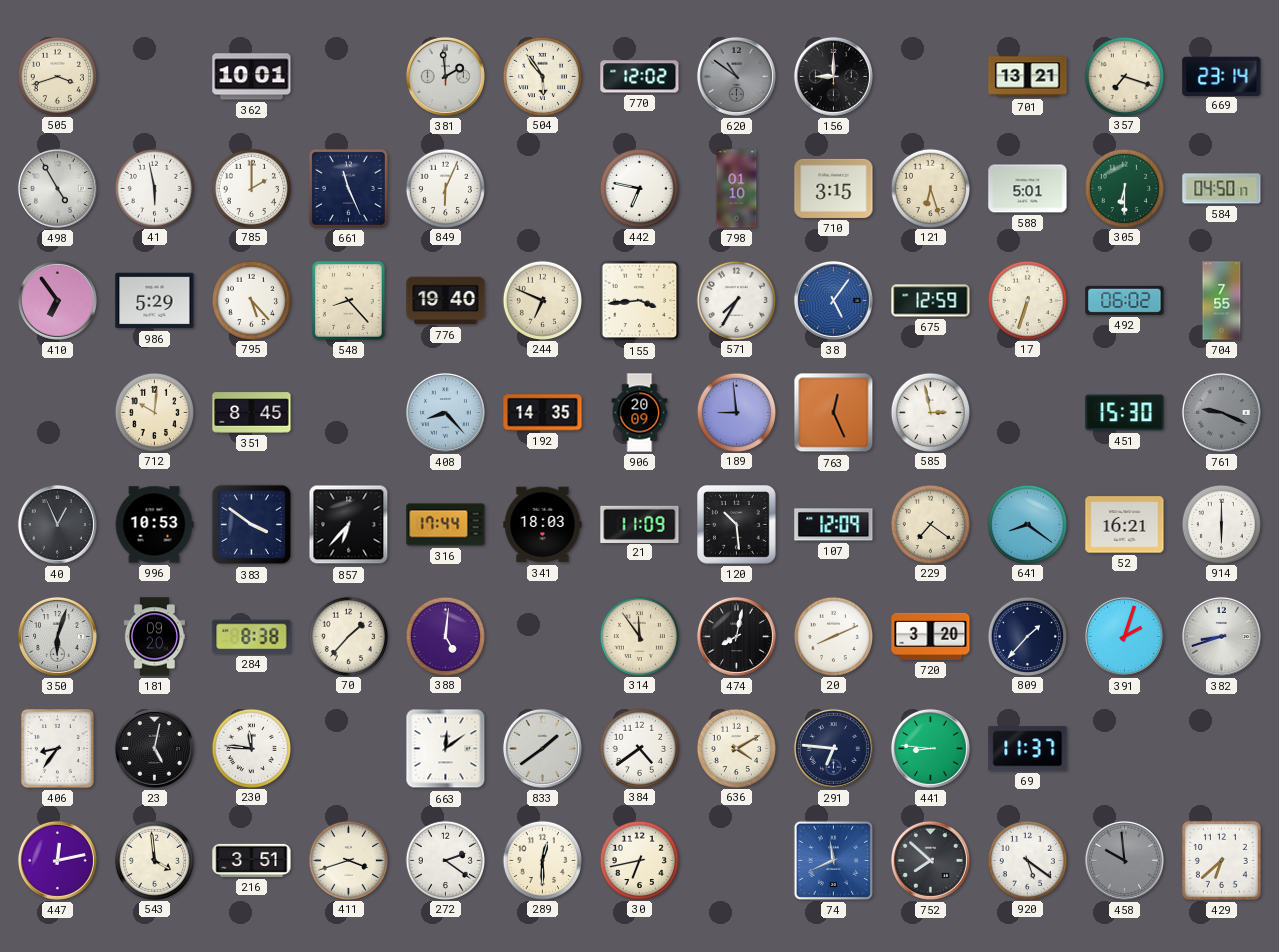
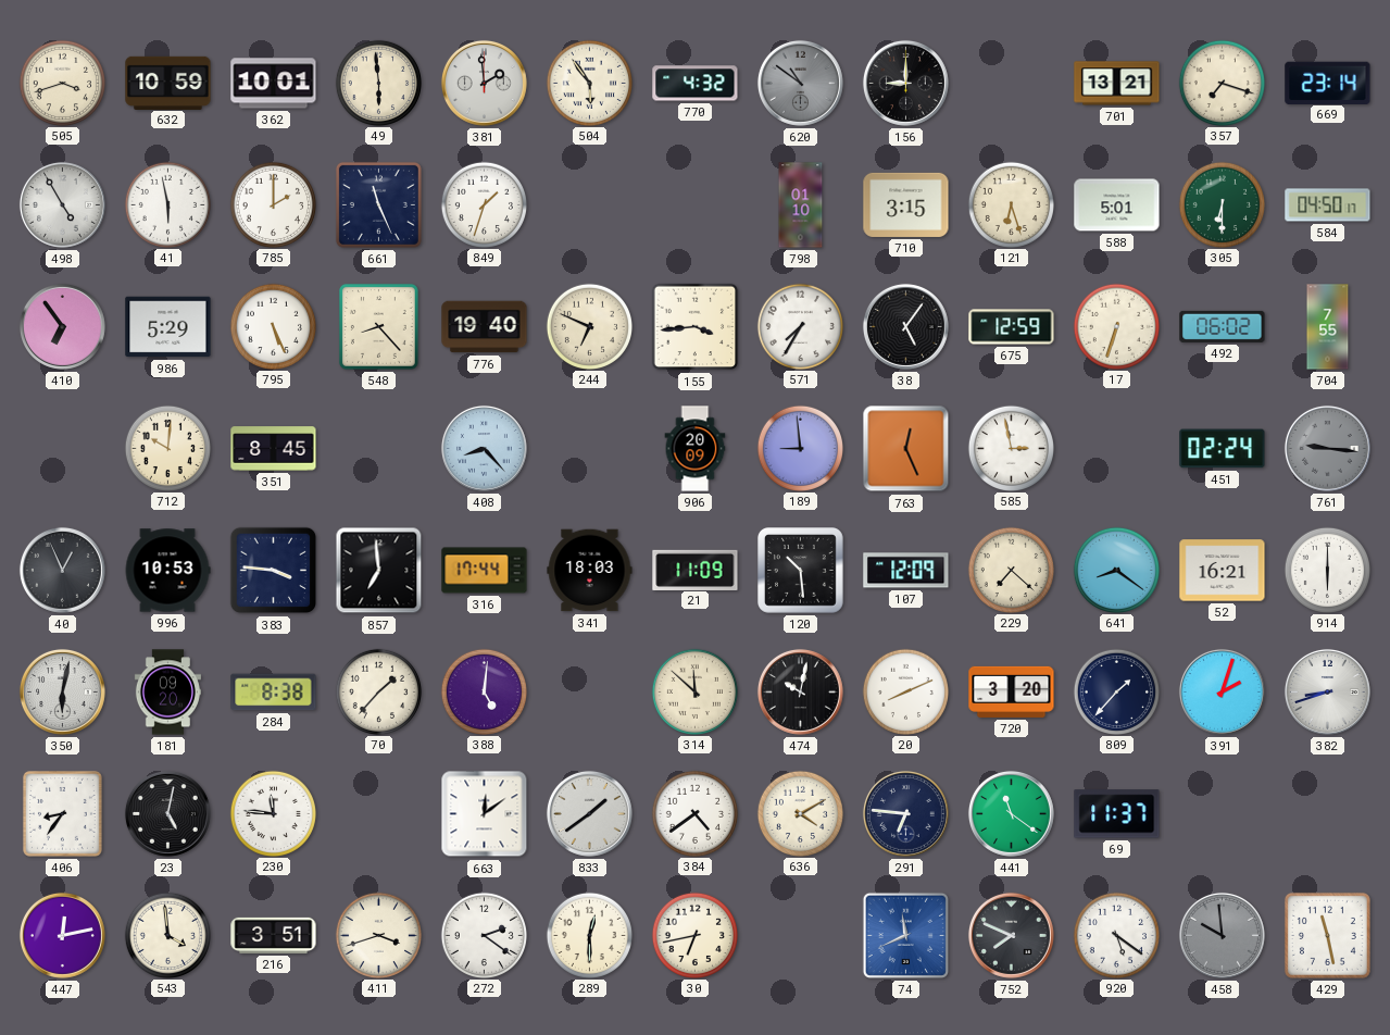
632: none -> 10:59
49: none -> 5:59
770: 12:02 -> 4:32
849: 6:04 -> 1:33
442: 6:47 -> none
795: 5:23 -> 5:26
38 dial: blue -> black
192: 14:35 -> none
451: 15:30 -> 02:24
761: 9:19 -> 9:16
383: 3:51 -> 3:46
857: 6:37 -> 6:59
229: 7:21 -> 7:22
350: 6:03 -> 6:02
314: 11:54 -> 11:52
474: 8:02 -> 10:02
441: 8:46 -> 11:21
752: 7:52 -> 7:49
429: 6:38 -> 11:28
